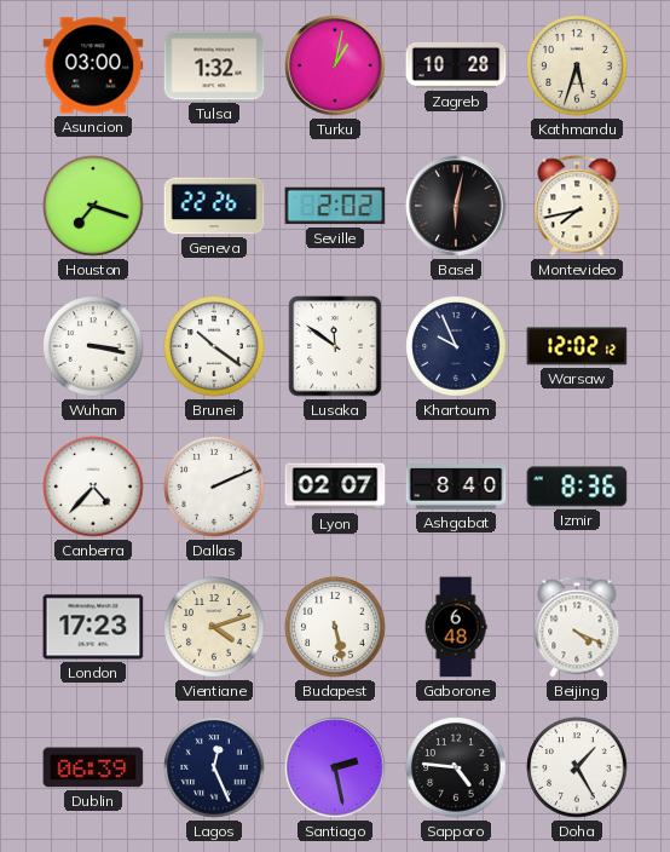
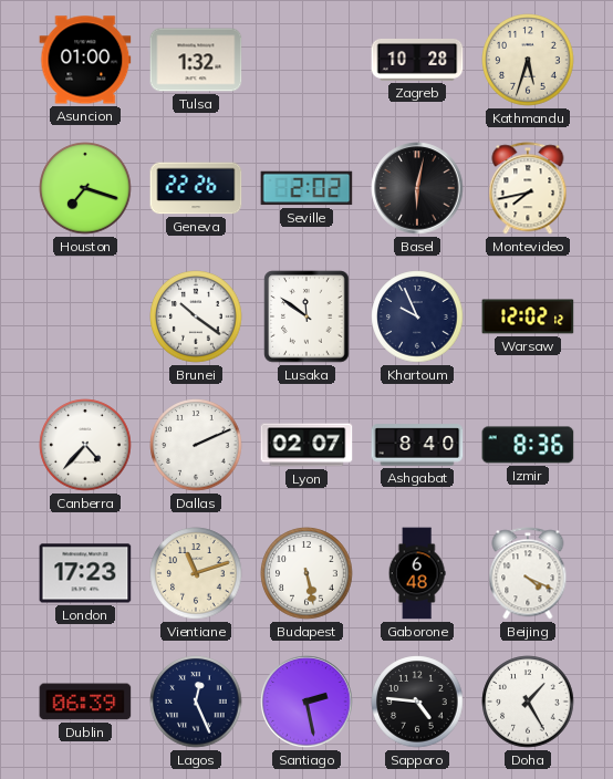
Asuncion: 03:00 -> 01:00
Turku: 1:02 -> none
Wuhan: 3:17 -> none
Vientiane: 4:12 -> 11:12
